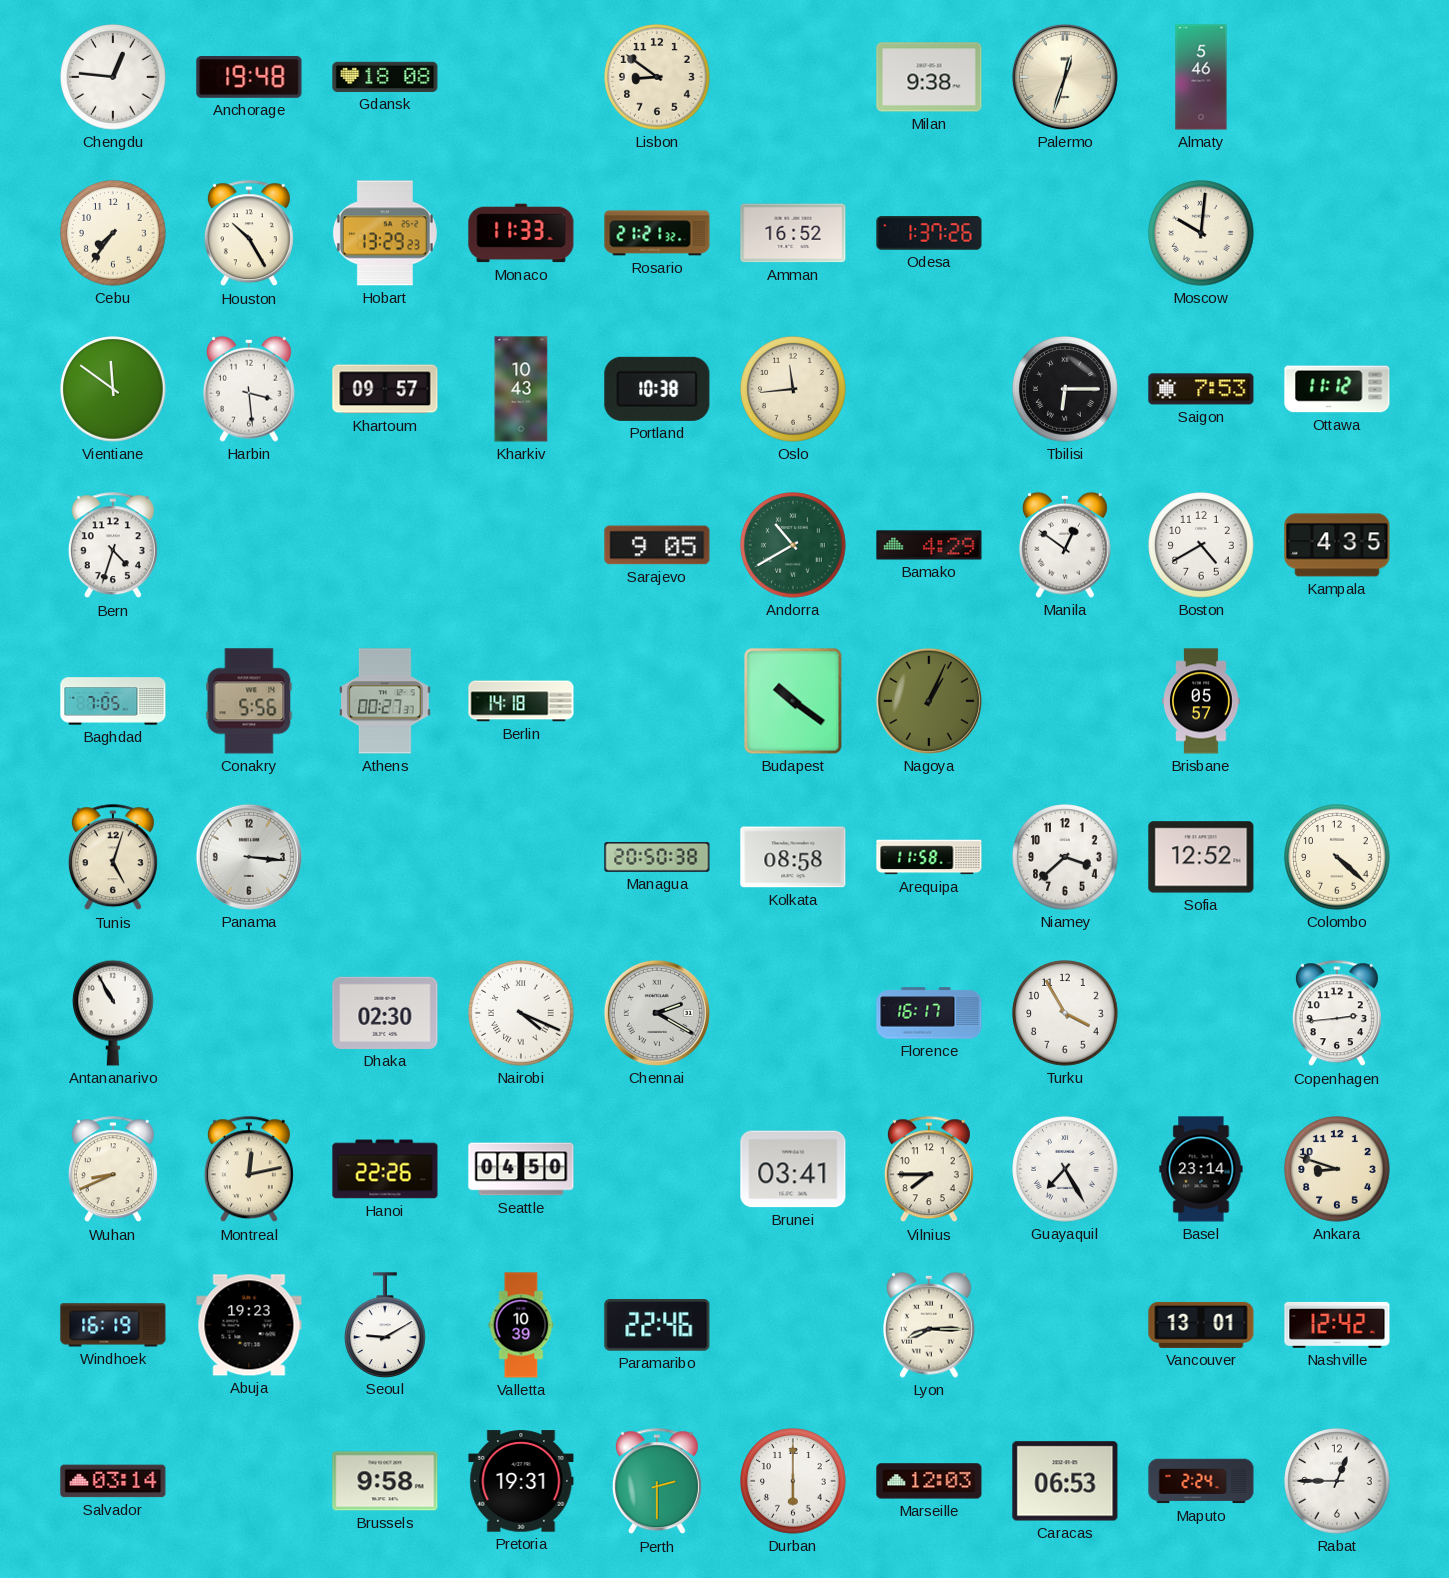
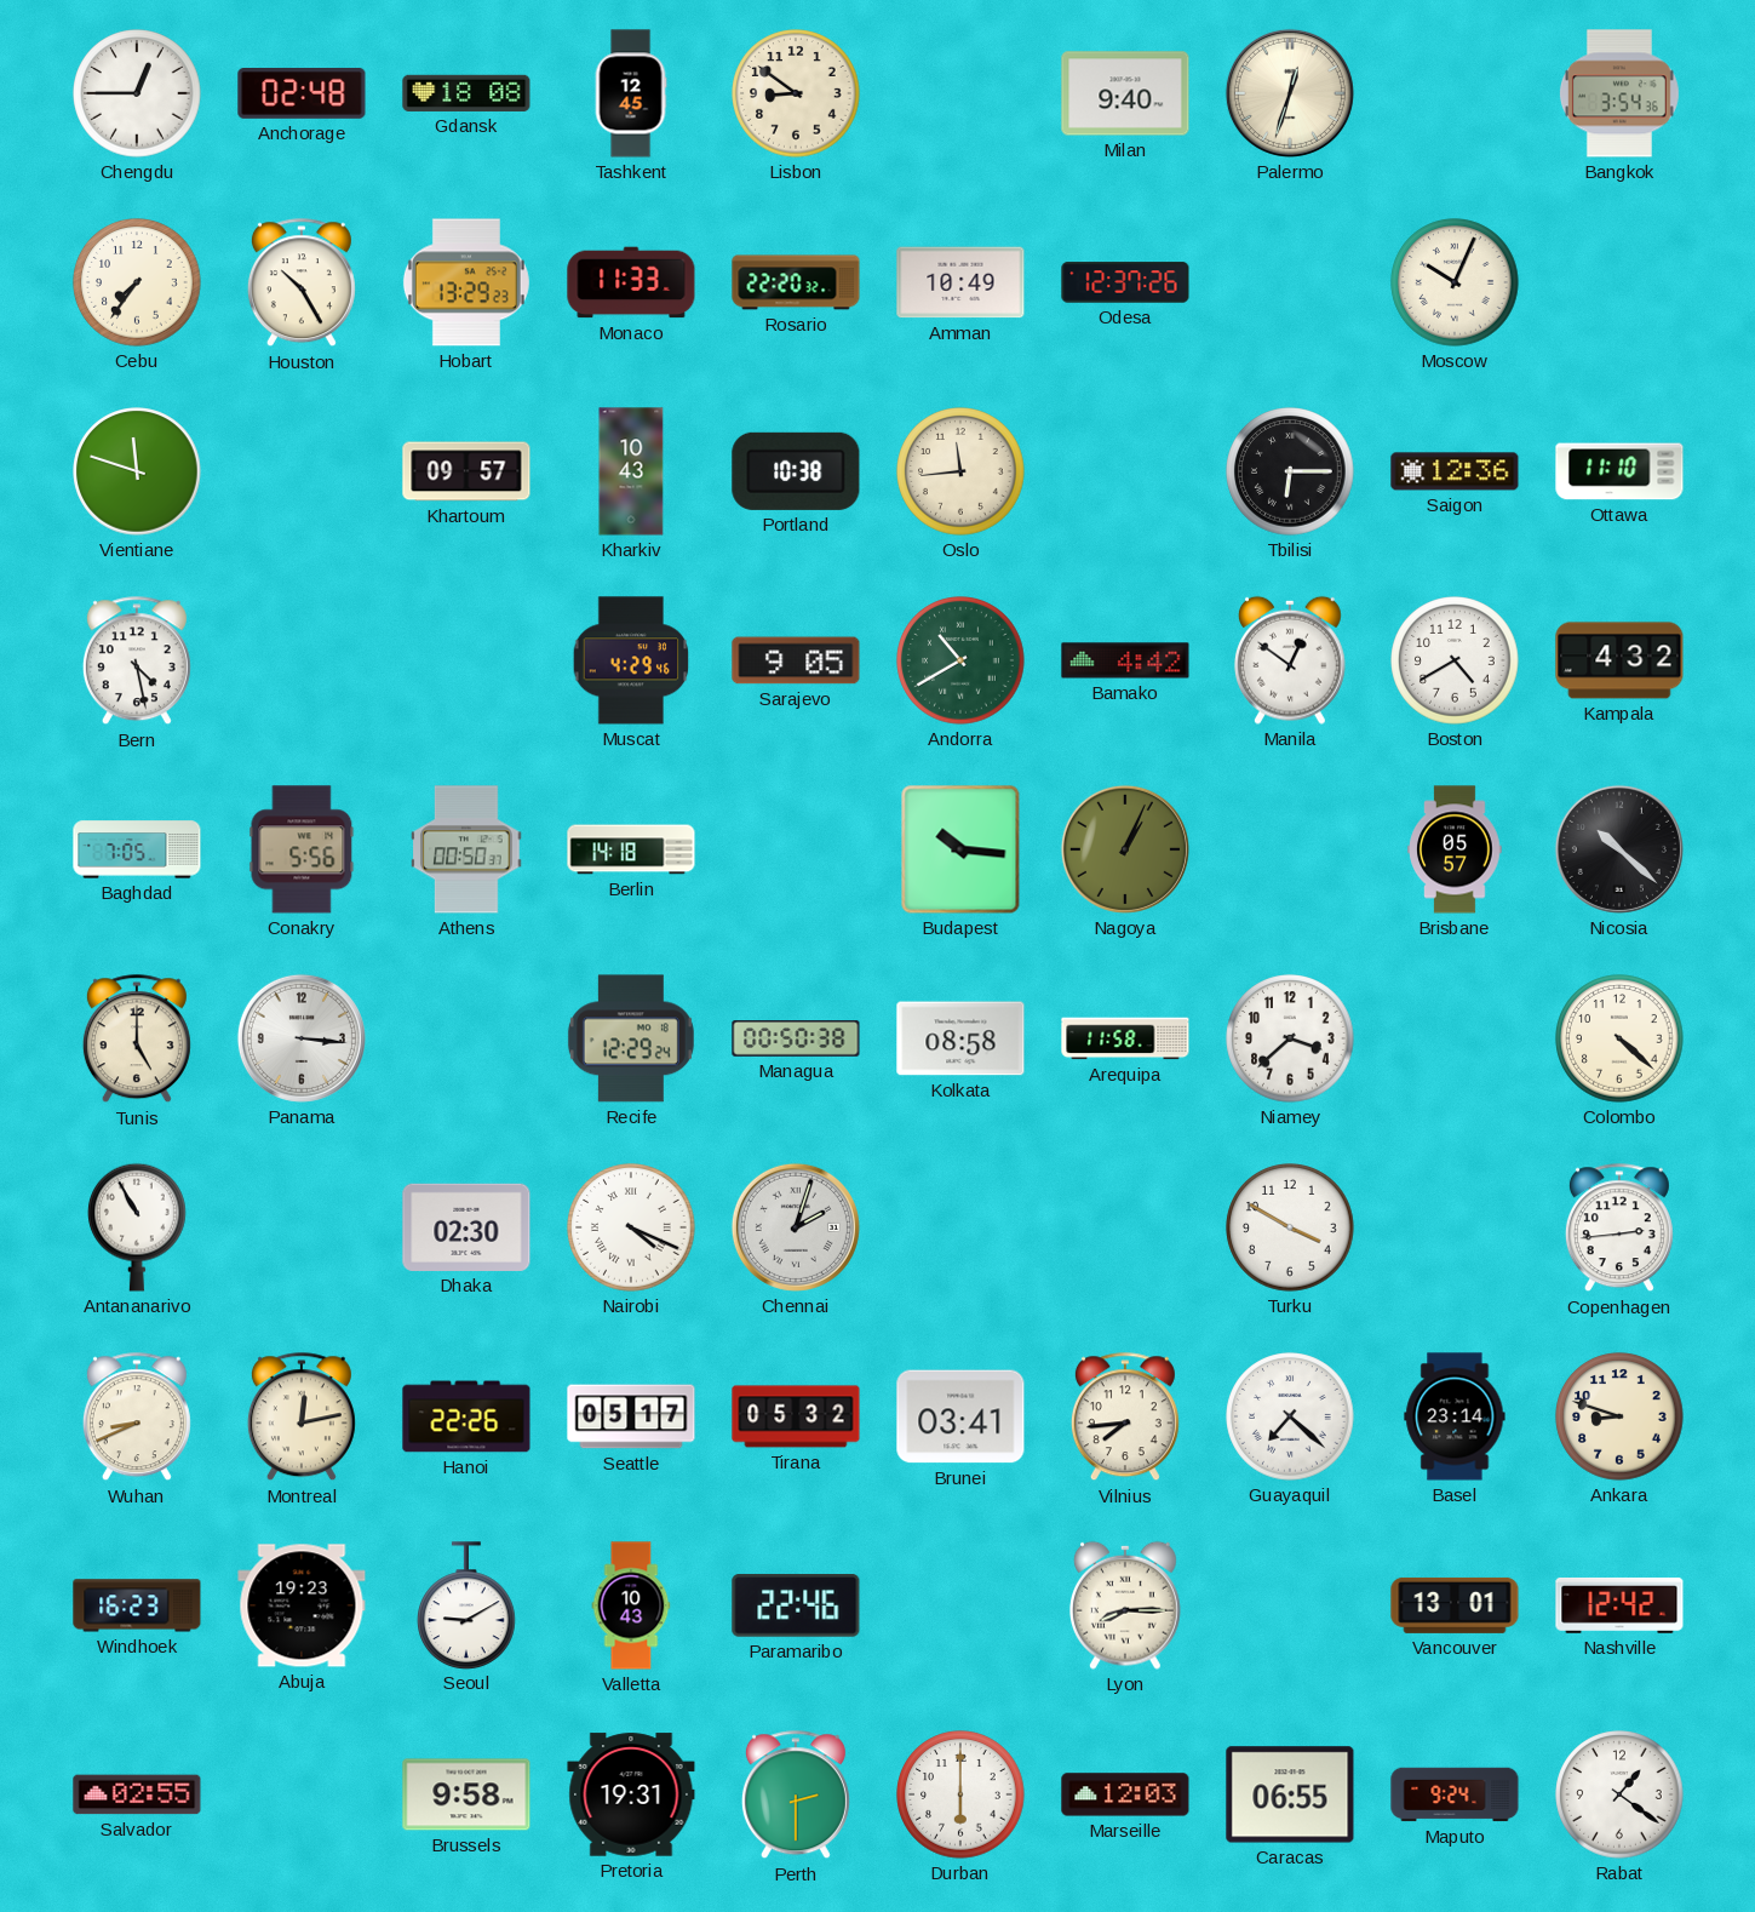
Chengdu: 12:46 -> 12:45
Anchorage: 19:48 -> 02:48
Tashkent: none -> 12:45
Milan: 9:38 -> 9:40
Almaty: 5:46 -> none
Bangkok: none -> 3:54
Rosario: 21:21 -> 22:20
Amman: 16:52 -> 10:49
Odesa: 1:37 -> 12:37
Moscow: 10:01 -> 10:04
Vientiane: 11:51 -> 11:48
Harbin: 3:29 -> none
Saigon: 7:53 -> 12:36
Ottawa: 11:12 -> 11:10
Bern: 4:33 -> 4:28
Muscat: none -> 4:29
Bamako: 4:29 -> 4:42
Kampala: 4:35 -> 4:32
Athens: 00:27 -> 00:50
Budapest: 10:21 -> 10:16
Nicosia: none -> 10:22
Tunis: 5:03 -> 5:00
Recife: none -> 12:29
Managua: 20:50 -> 00:50
Sofia: 12:52 -> none
Chennai: 2:20 -> 2:03
Florence: 16:17 -> none
Turku: 3:55 -> 3:50
Seattle: 04:50 -> 05:17
Tirana: none -> 05:32
Vilnius: 7:45 -> 7:44
Guayaquil: 7:25 -> 7:22
Windhoek: 16:19 -> 16:23
Valletta: 10:39 -> 10:43
Salvador: 03:14 -> 02:55
Caracas: 06:53 -> 06:55
Maputo: 2:24 -> 9:24
Rabat: 12:45 -> 1:21
